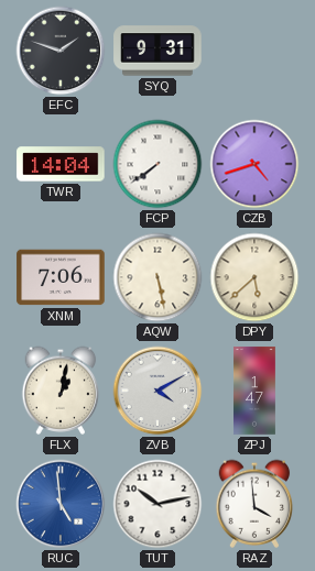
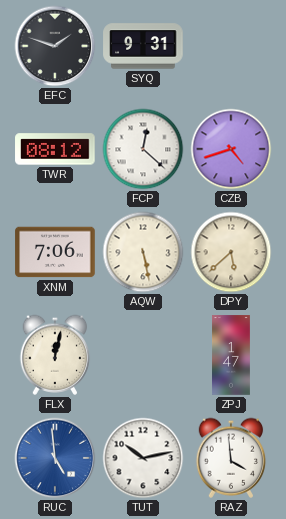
TWR: 14:04 -> 08:12
FCP: 7:39 -> 12:22
FLX: 1:02 -> 12:02
ZVB: 4:10 -> none
